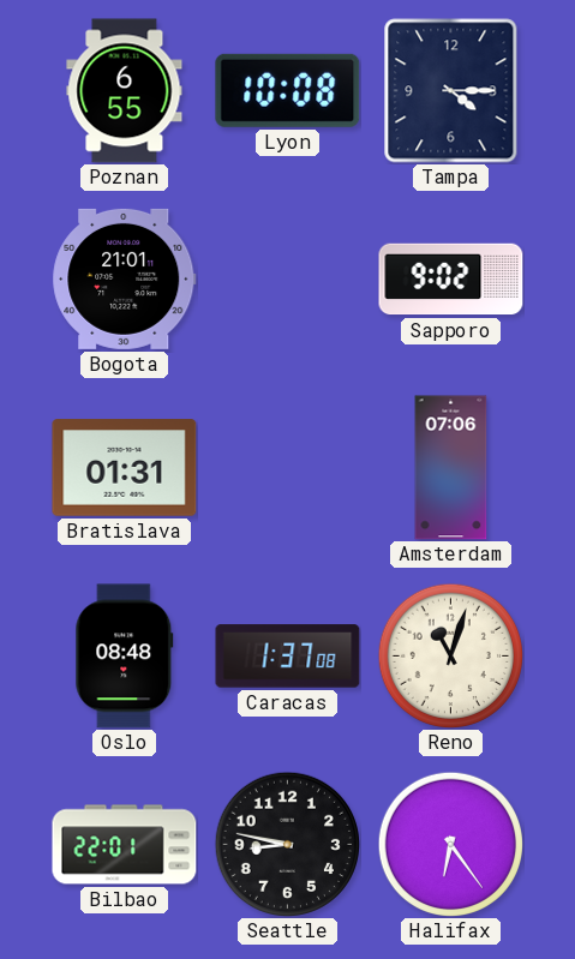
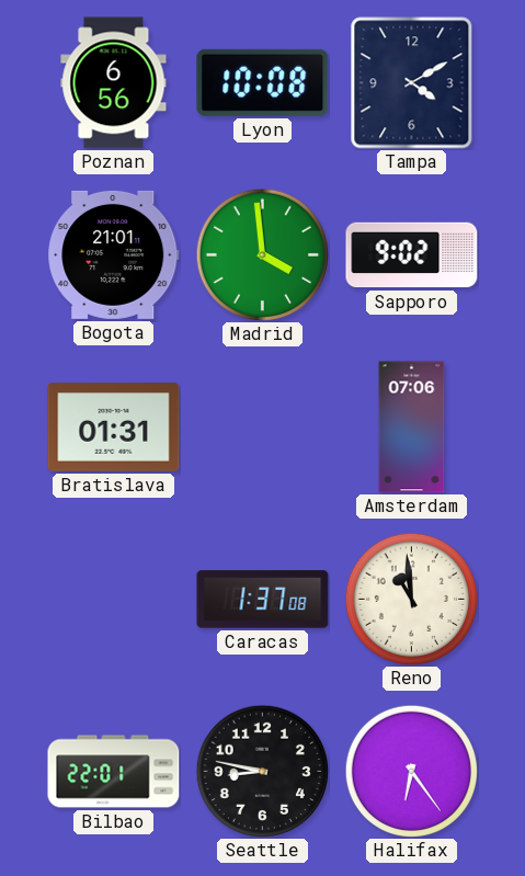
Poznan: 6:55 -> 6:56
Tampa: 4:15 -> 4:10
Madrid: none -> 3:59
Oslo: 08:48 -> none
Reno: 11:03 -> 10:59
